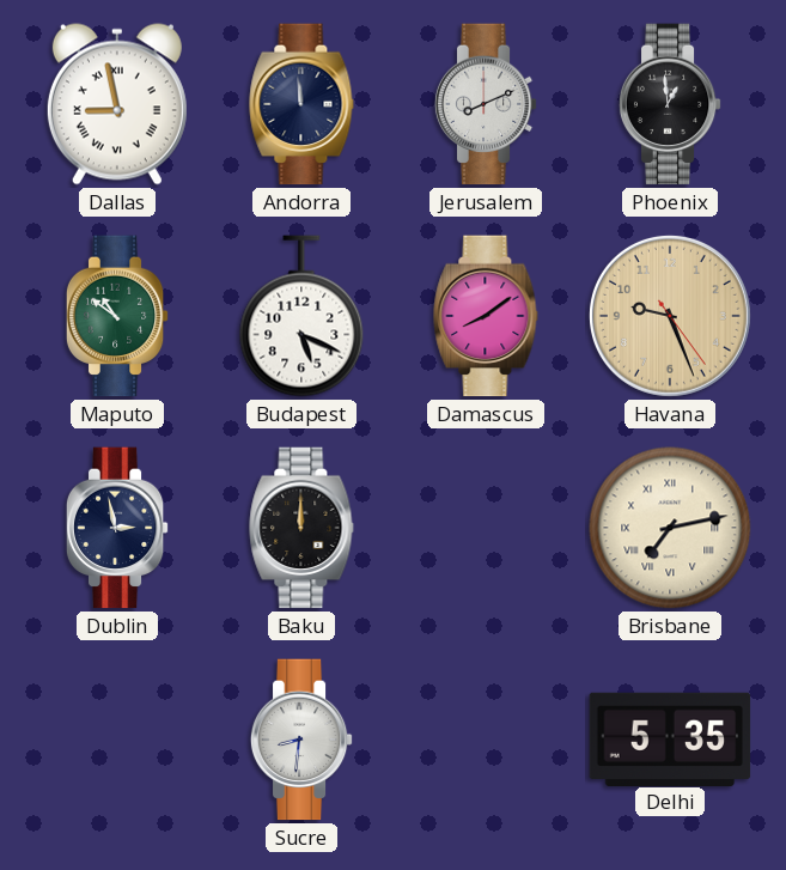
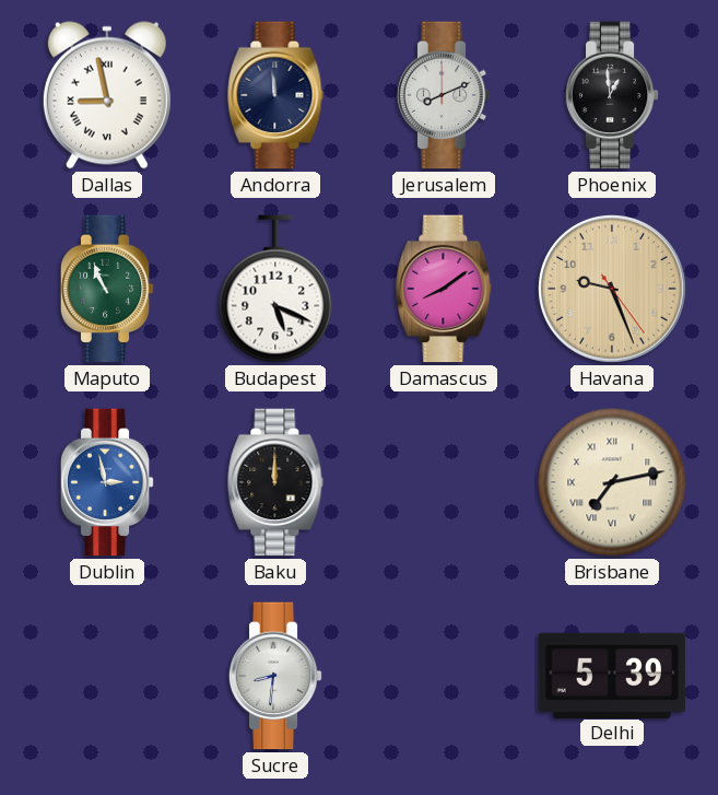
Maputo: 10:51 -> 10:56
Dublin dial: navy -> blue
Delhi: 5:35 -> 5:39
